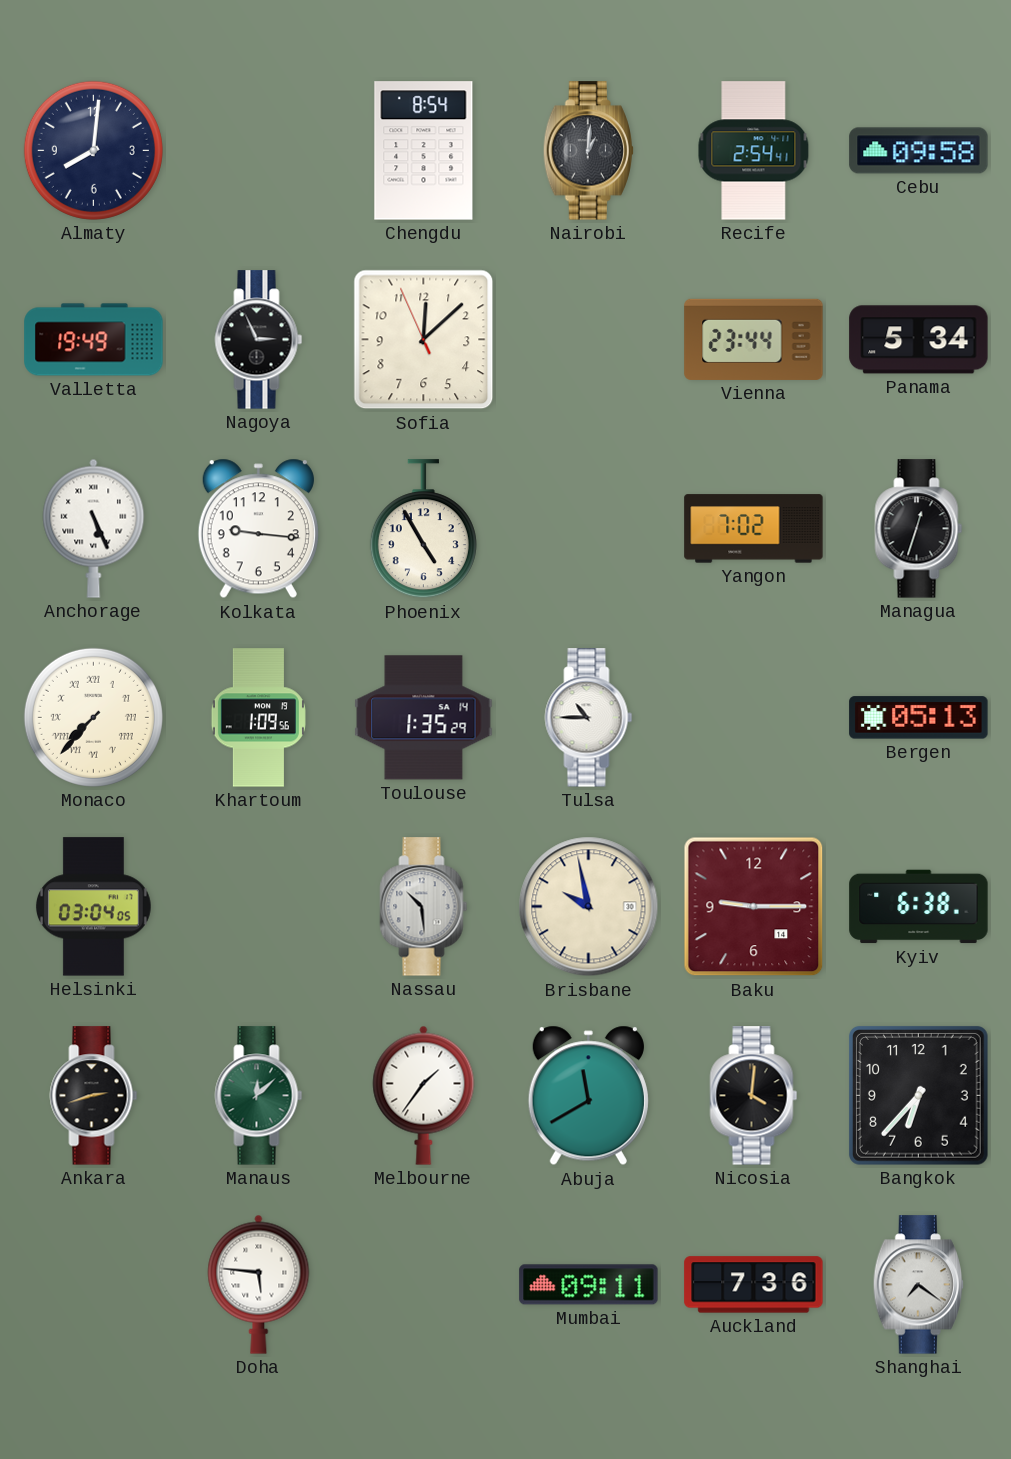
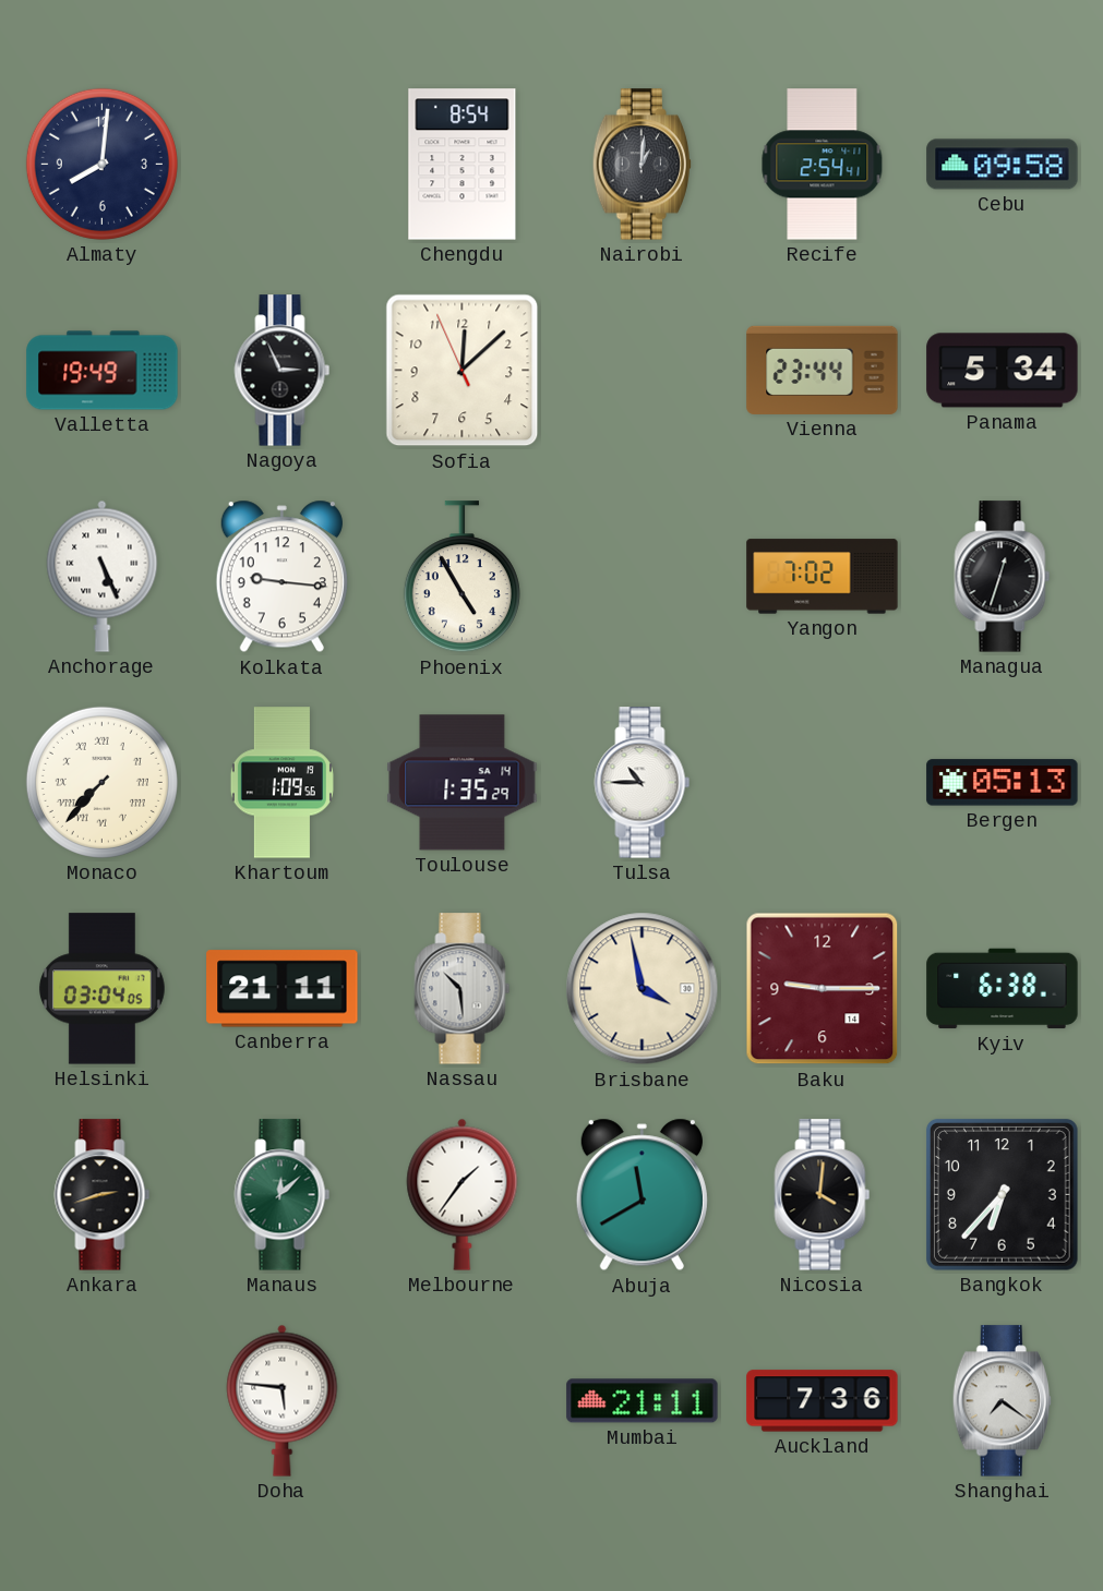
Canberra: none -> 21:11
Brisbane: 9:58 -> 3:58
Mumbai: 09:11 -> 21:11
